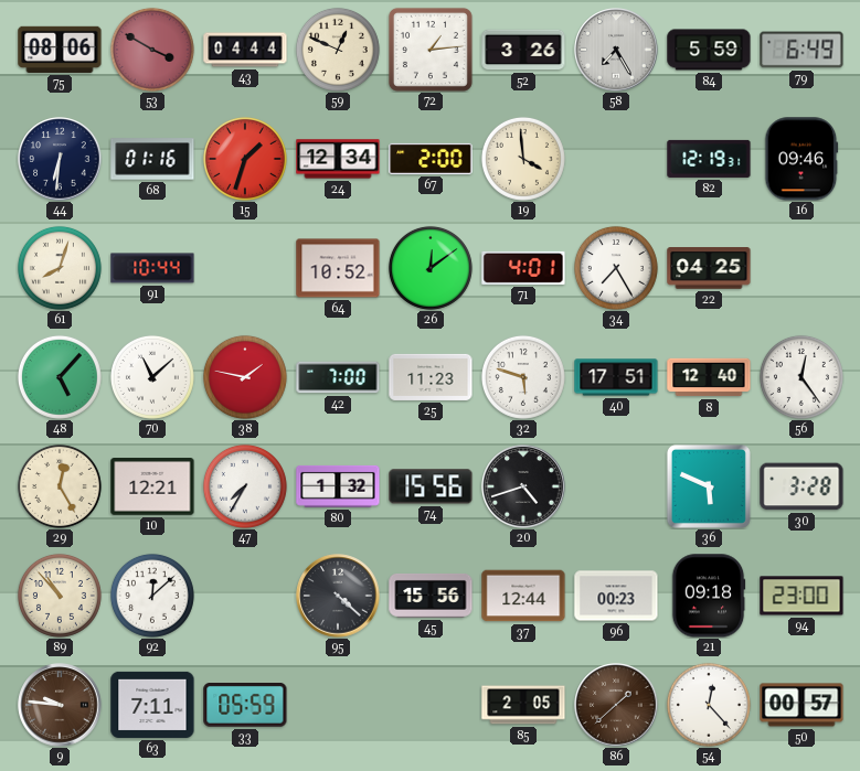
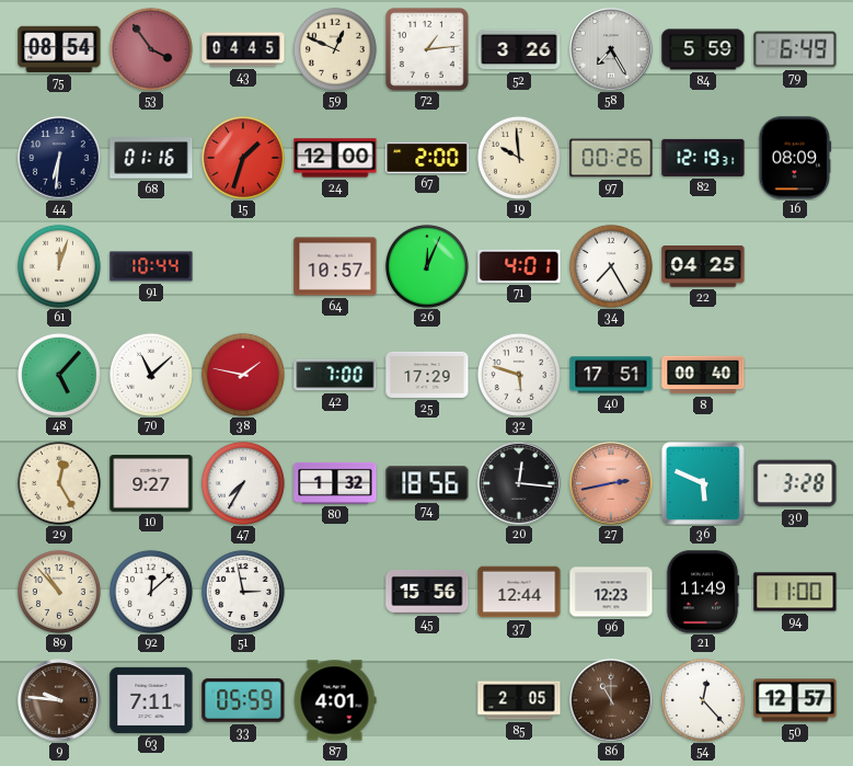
75: 08:06 -> 08:54
53: 3:50 -> 3:54
43: 04:44 -> 04:45
24: 12:34 -> 12:00
19: 3:59 -> 9:59
97: none -> 00:26
16: 09:46 -> 08:09
61: 8:03 -> 12:03
64: 10:52 -> 10:57
26: 12:09 -> 12:04
25: 11:23 -> 17:29
8: 12:40 -> 00:40
56: 12:24 -> none
10: 12:21 -> 9:27
74: 15:56 -> 18:56
20: 4:42 -> 12:16
27: none -> 2:43
51: none -> 2:58
95: 4:22 -> none
96: 00:23 -> 12:23
21: 09:18 -> 11:49
94: 23:00 -> 11:00
87: none -> 4:01
86: 1:38 -> 11:00
50: 00:57 -> 12:57
